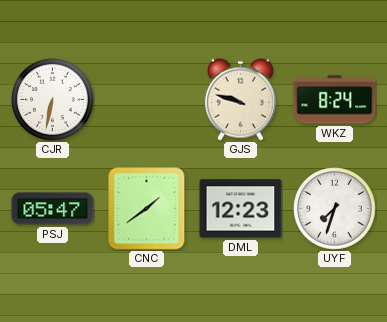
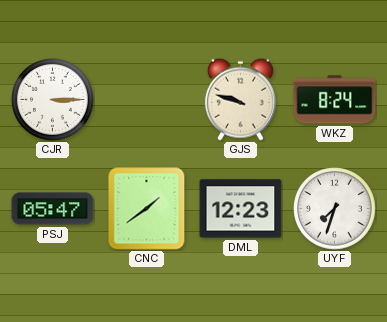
CJR: 6:32 -> 3:15
